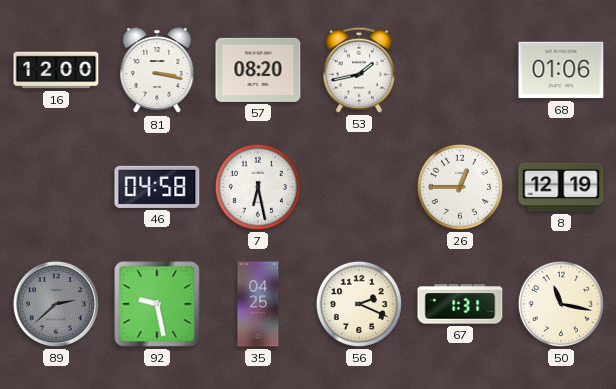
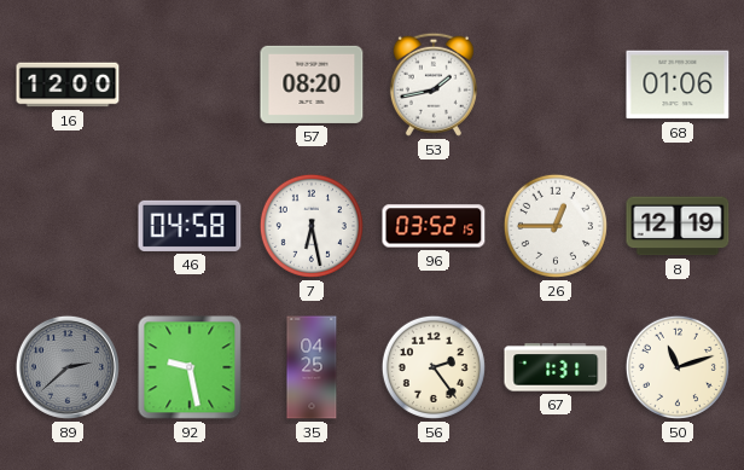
81: 3:17 -> none
96: none -> 03:52
56: 2:19 -> 2:24
50: 11:17 -> 11:12
